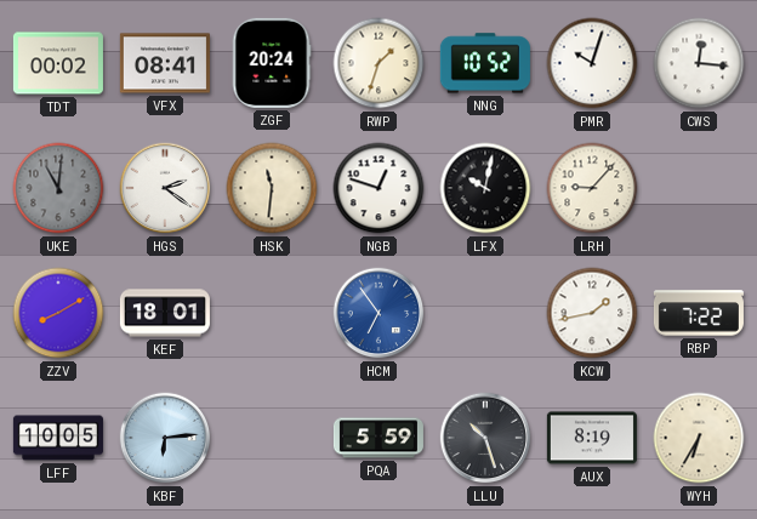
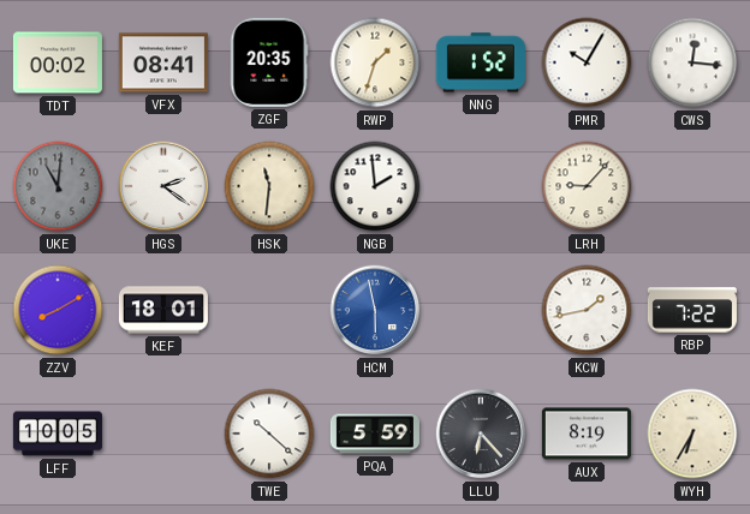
ZGF: 20:24 -> 20:35
NNG: 10:52 -> 1:52
PMR: 10:03 -> 10:05
NGB: 12:48 -> 1:59
LFX: 10:02 -> none
HCM: 6:54 -> 5:58
KBF: 6:14 -> none
TWE: none -> 10:22
LLU: 10:27 -> 6:23
